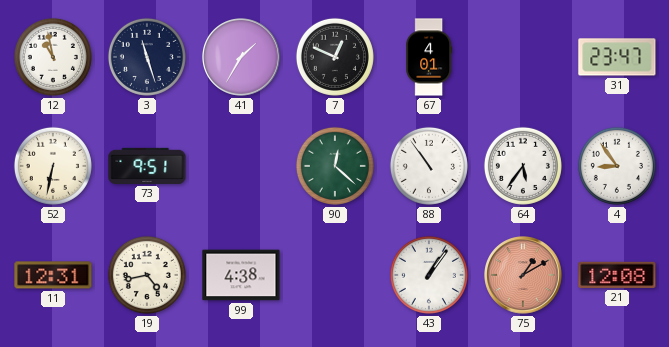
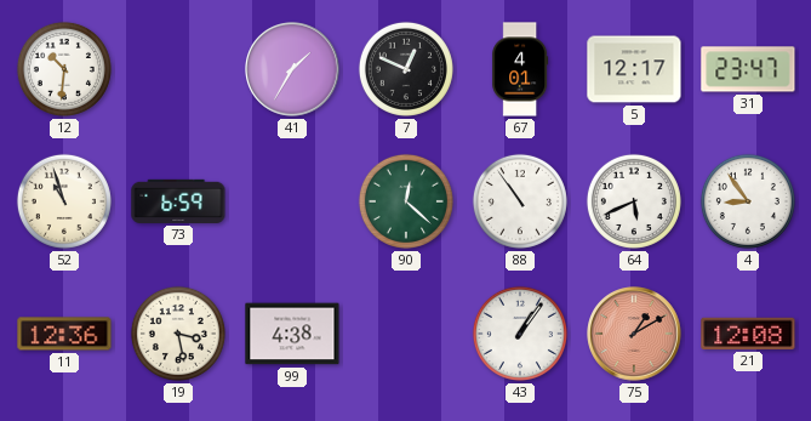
12: 10:58 -> 10:31
3: 11:27 -> none
5: none -> 12:17
52: 6:32 -> 10:57
73: 9:51 -> 6:59
64: 5:36 -> 5:41
11: 12:31 -> 12:36
19: 4:43 -> 3:28
